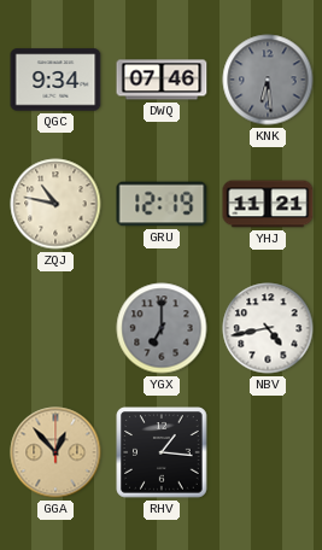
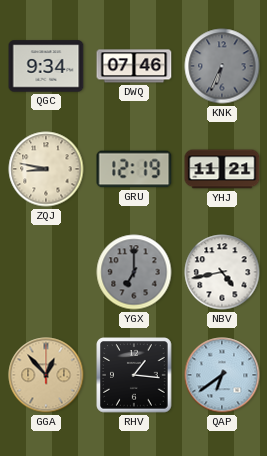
KNK: 6:29 -> 6:34
ZQJ: 10:47 -> 8:47
QAP: none -> 6:39
